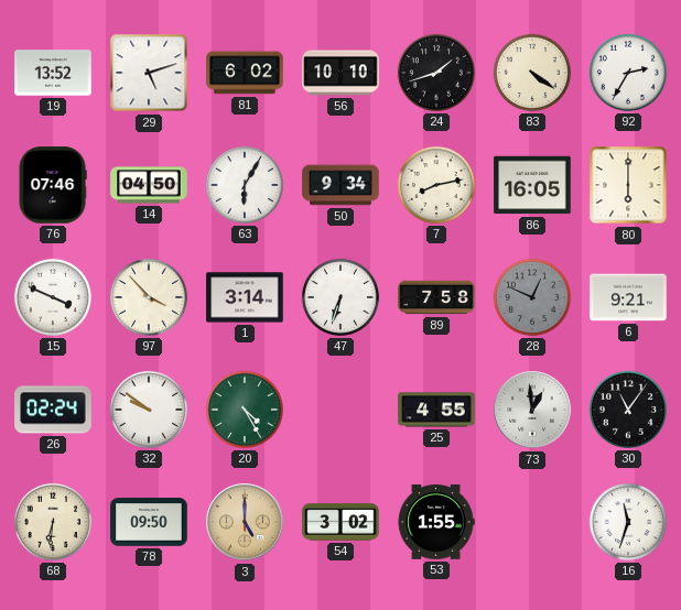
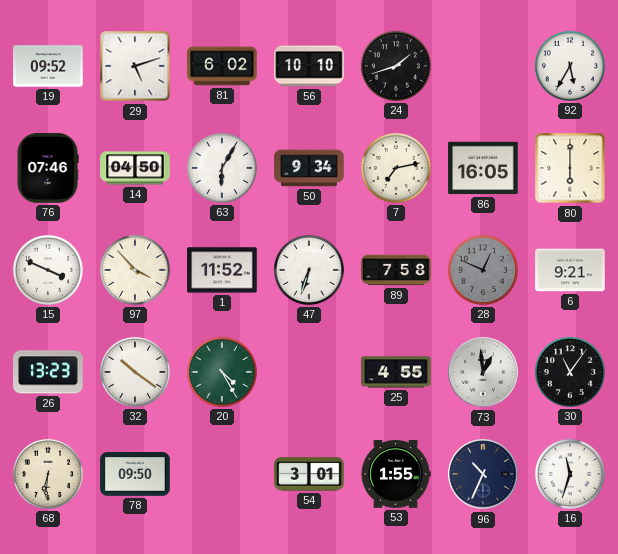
19: 13:52 -> 09:52
83: 4:21 -> none
92: 2:35 -> 5:35
7: 8:13 -> 7:13
1: 3:14 -> 11:52
26: 02:24 -> 13:23
32: 9:51 -> 10:21
3: 5:00 -> none
54: 3:02 -> 3:01
96: none -> 10:34
